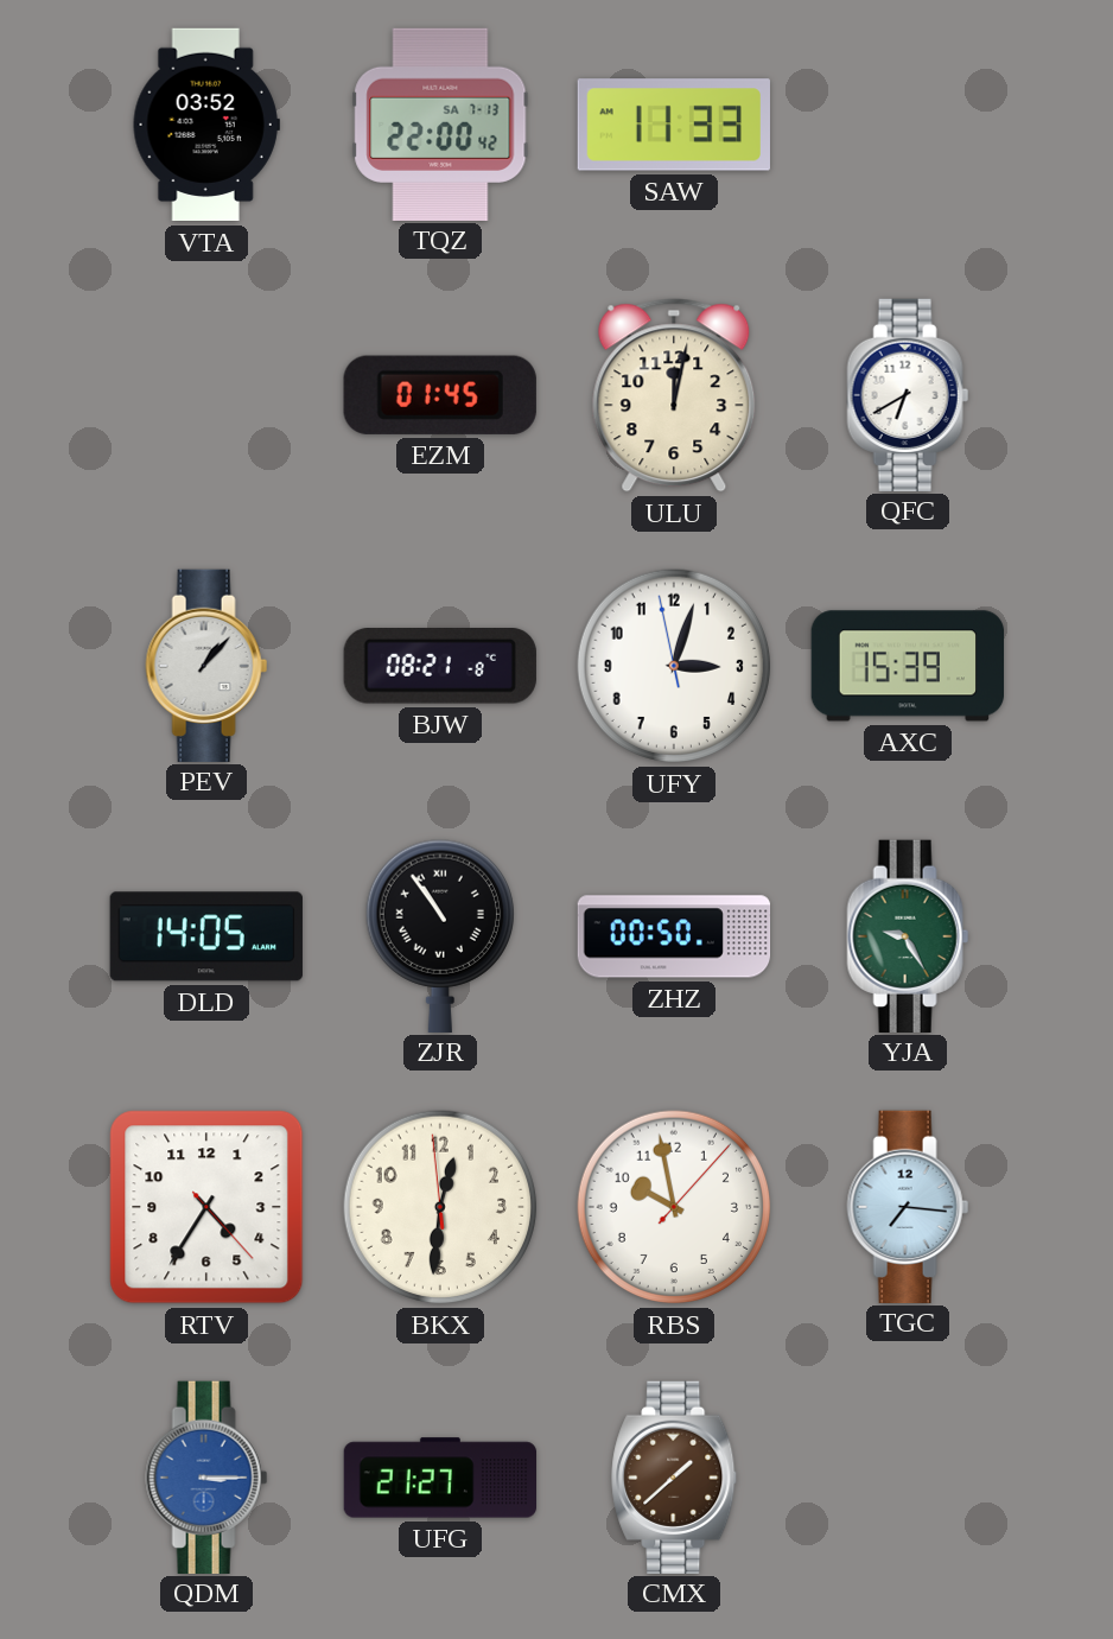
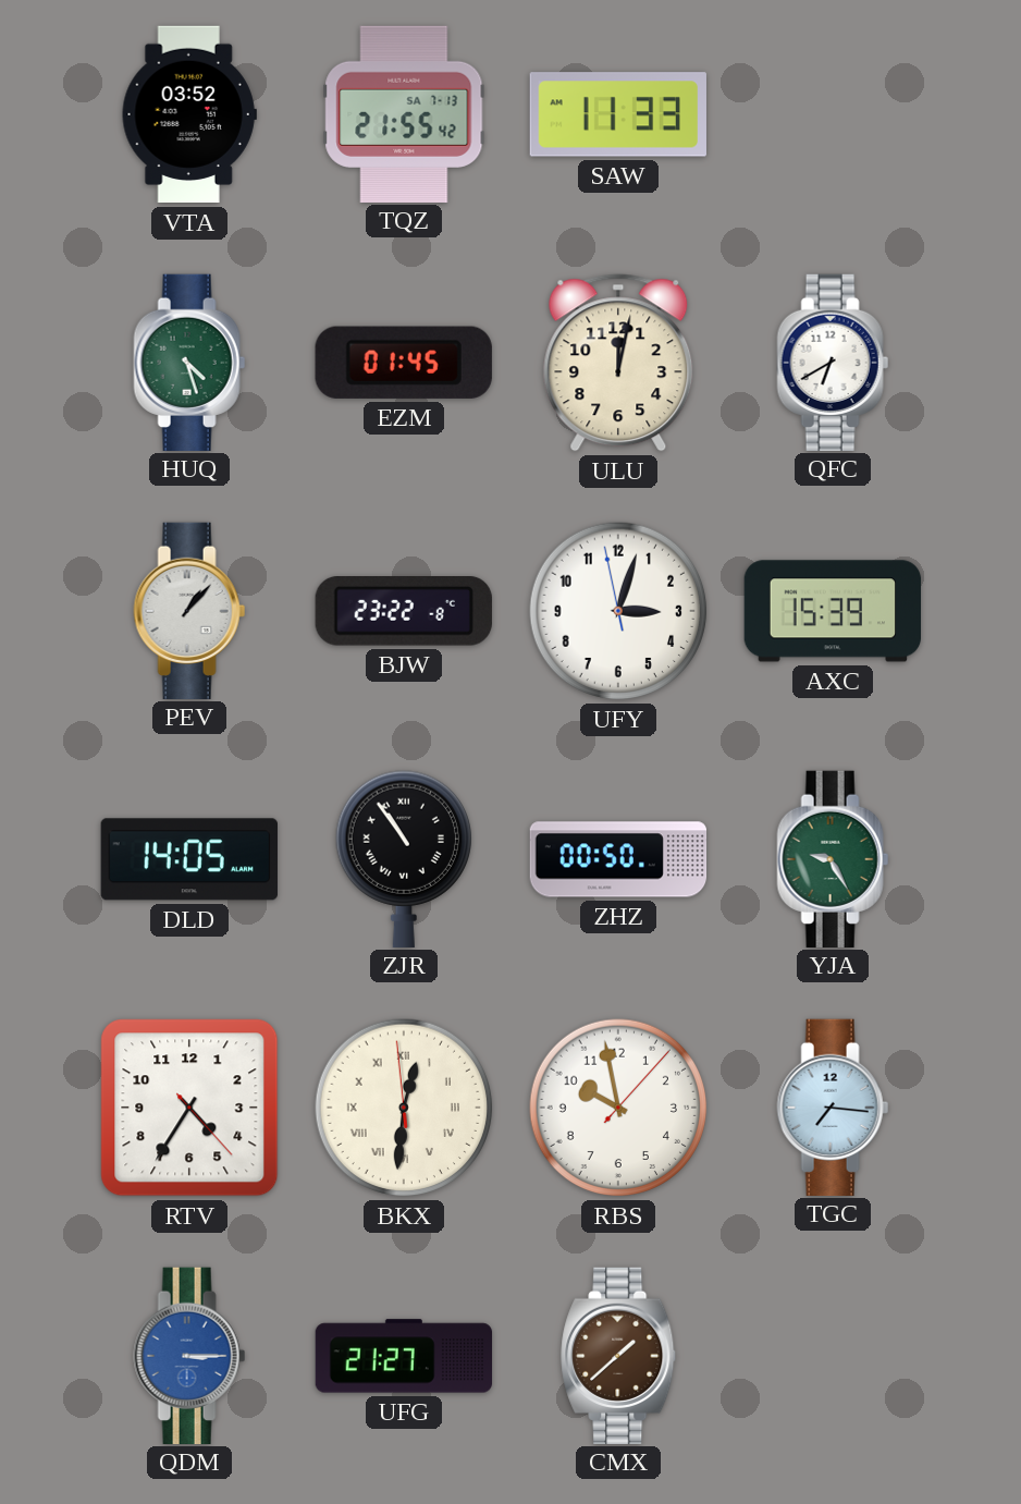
TQZ: 22:00 -> 21:55
HUQ: none -> 4:27
BJW: 08:21 -> 23:22
BKX numerals: Arabic -> Roman
